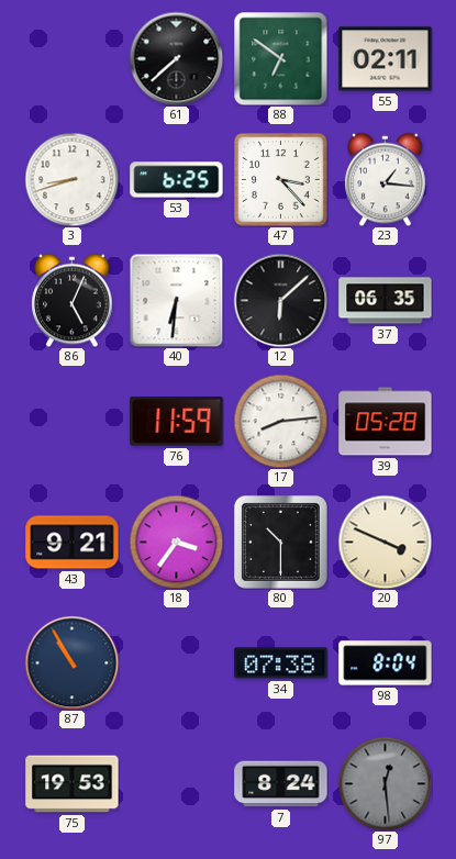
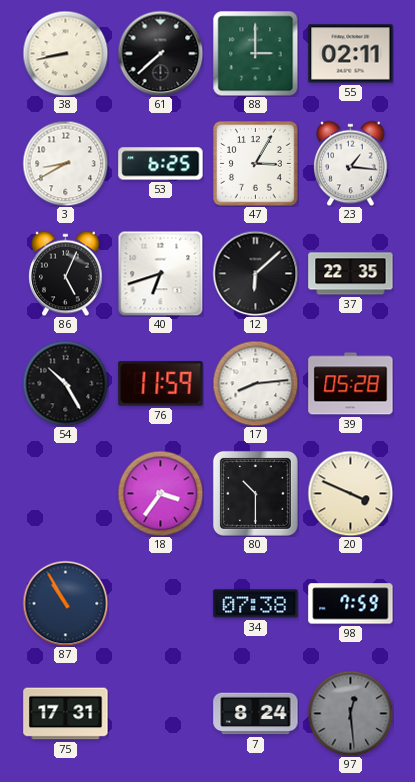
38: none -> 8:43
88: 6:51 -> 3:00
3: 8:42 -> 8:40
47: 3:23 -> 3:05
40: 6:31 -> 6:42
37: 06:35 -> 22:35
54: none -> 10:25
43: 9:21 -> none
98: 8:04 -> 7:59
75: 19:53 -> 17:31
